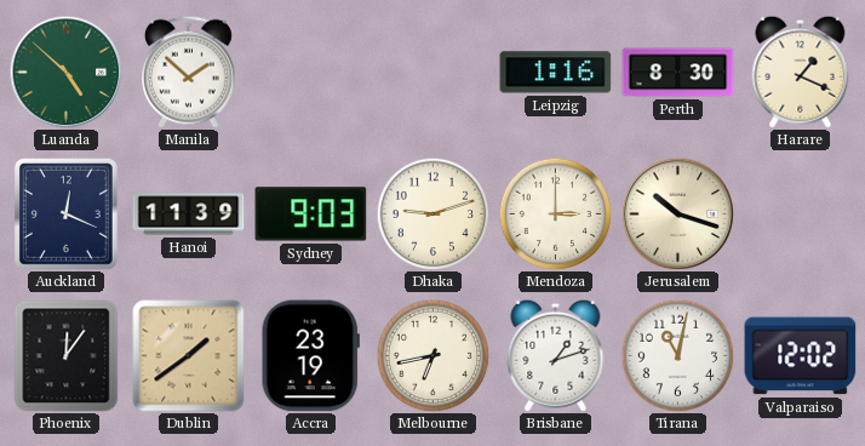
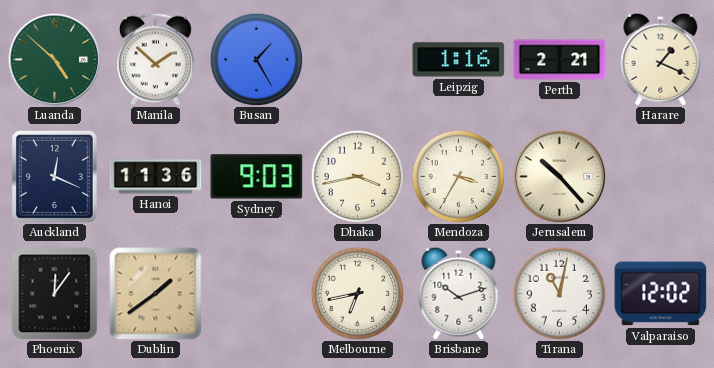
Busan: none -> 1:25
Perth: 8:30 -> 2:21
Hanoi: 11:39 -> 11:36
Dhaka: 9:12 -> 3:43
Mendoza: 3:00 -> 3:35
Jerusalem: 10:18 -> 10:23
Accra: 23:19 -> none
Brisbane: 1:12 -> 10:12
